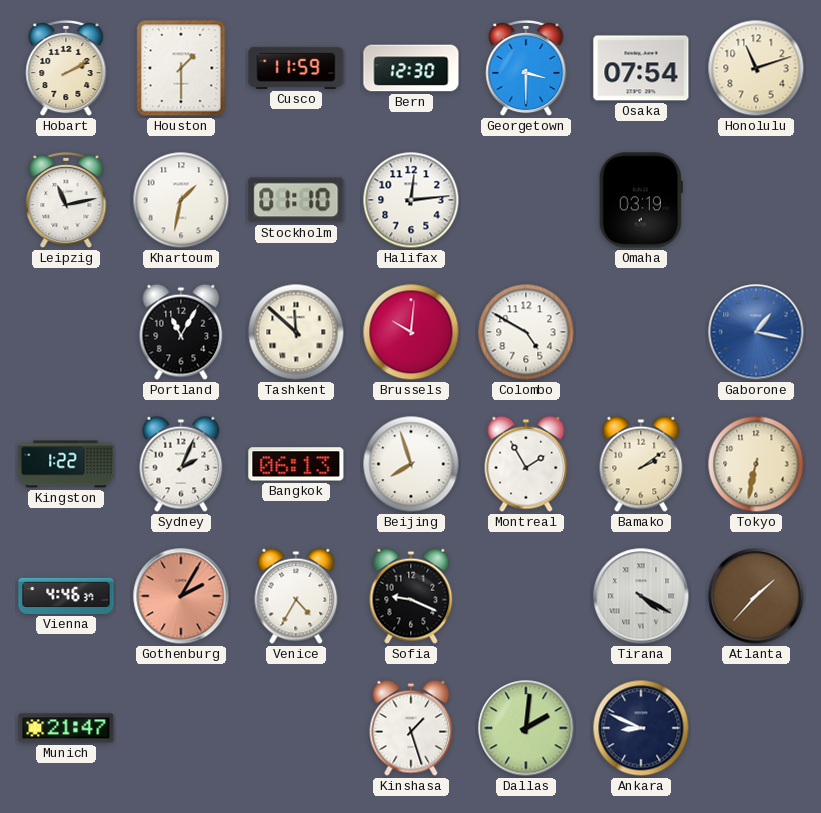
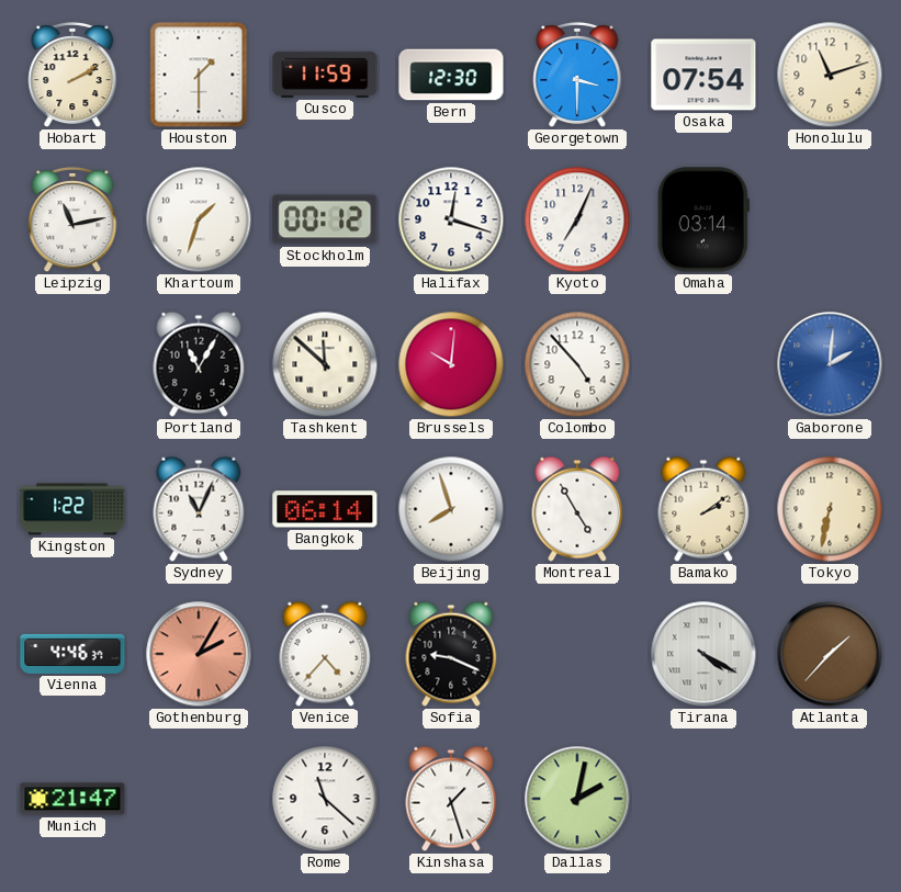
Khartoum: 1:32 -> 1:33
Stockholm: 01:10 -> 00:12
Halifax: 12:14 -> 12:18
Kyoto: none -> 7:04
Omaha: 03:19 -> 03:14
Colombo: 4:50 -> 4:53
Gaborone: 1:17 -> 2:01
Sydney: 2:04 -> 11:04
Bangkok: 06:13 -> 06:14
Montreal: 1:55 -> 4:55
Venice: 4:35 -> 4:37
Rome: none -> 11:22
Dallas: 2:01 -> 2:02
Ankara: 8:49 -> none
